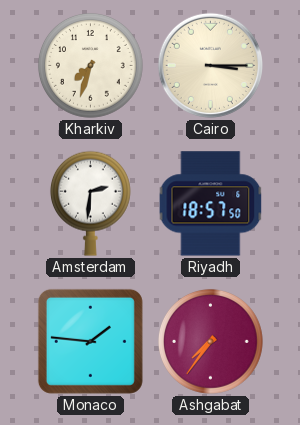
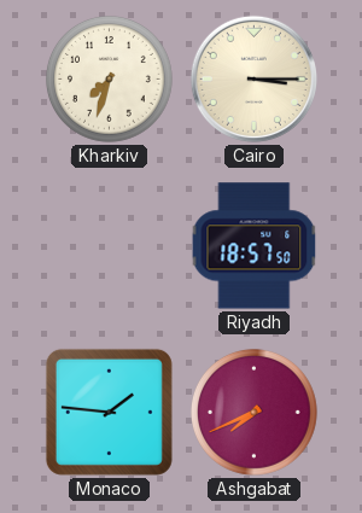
Amsterdam: 2:31 -> none
Ashgabat: 7:36 -> 7:41
